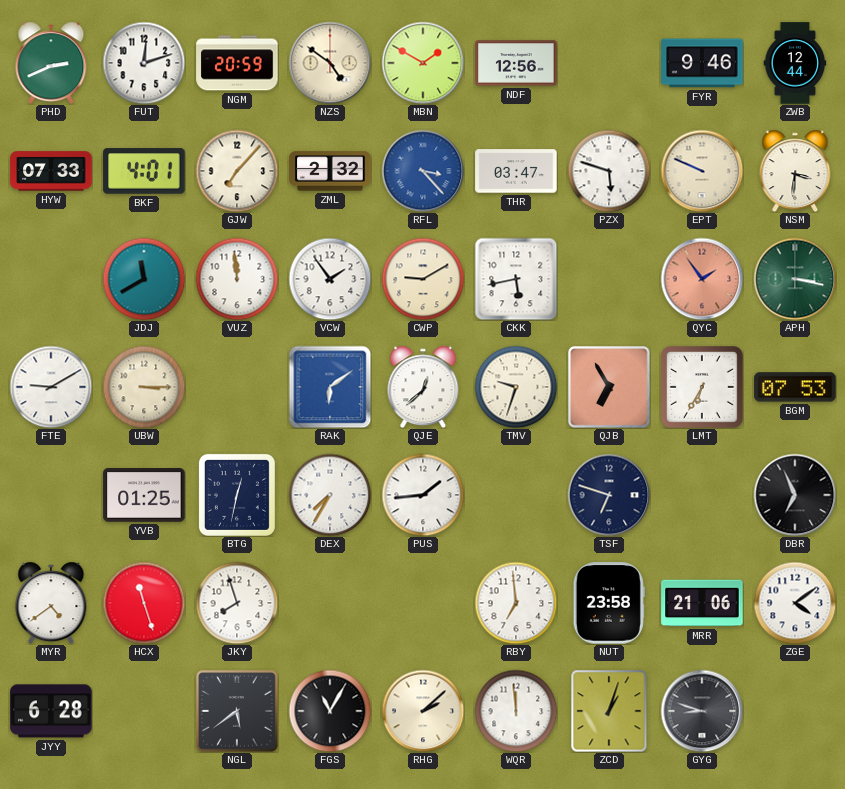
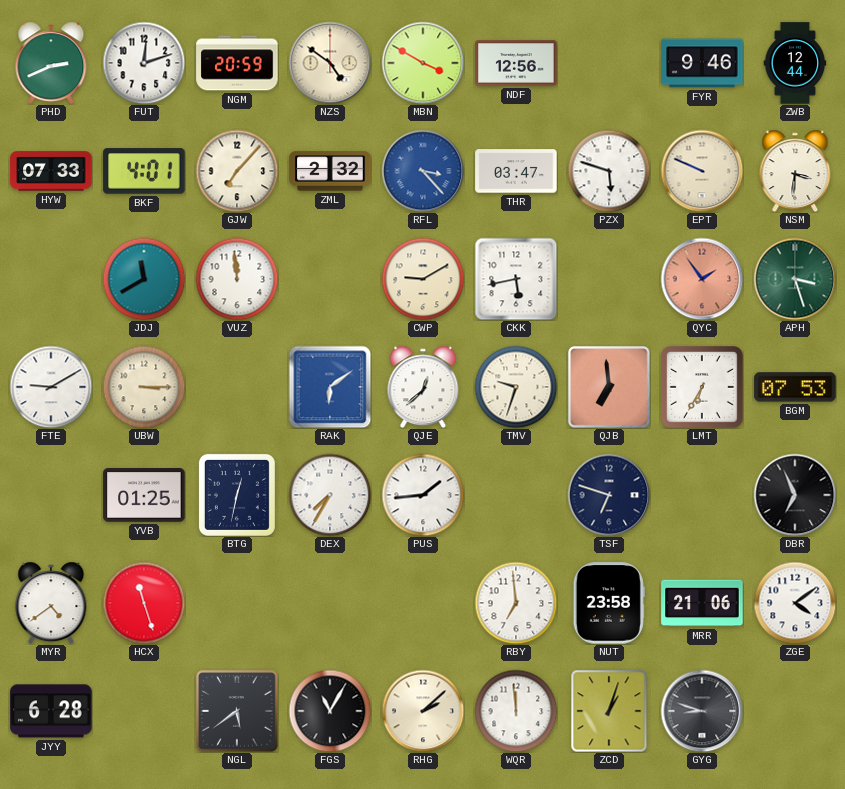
MBN: 1:50 -> 3:50
VCW: 1:54 -> none
APH: 3:17 -> 3:27
QJB: 6:55 -> 6:59
JKY: 7:57 -> none
